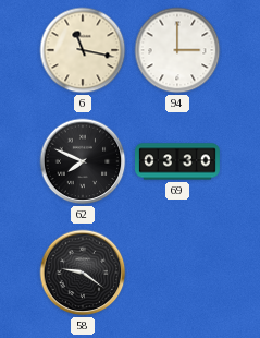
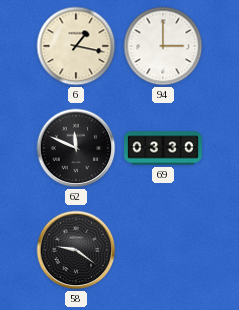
6: 11:17 -> 1:17
62: 7:49 -> 11:49
